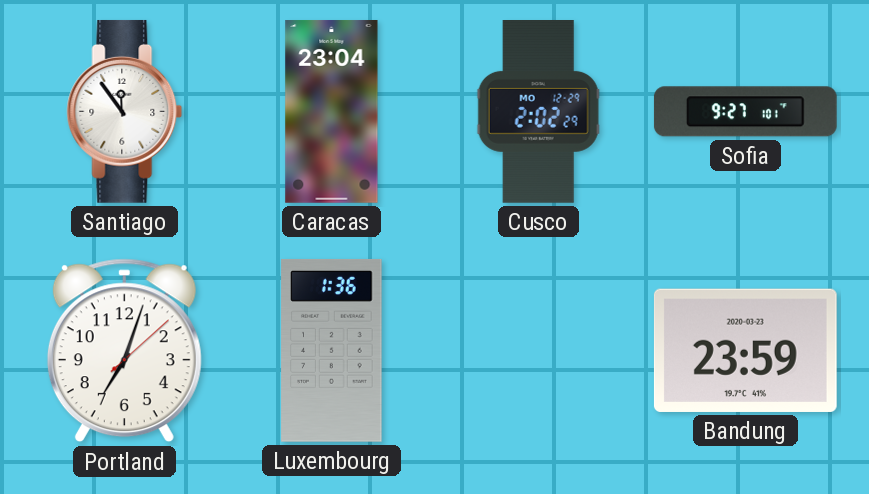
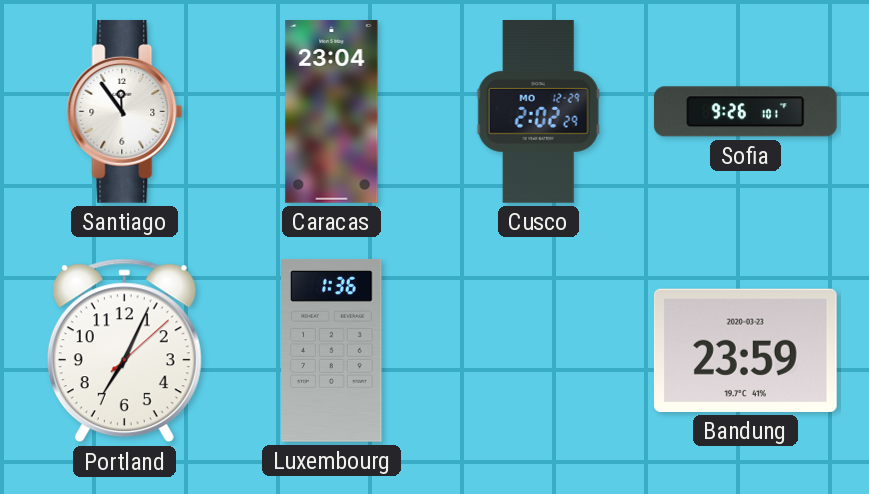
Sofia: 9:27 -> 9:26
Portland: 7:03 -> 7:04
